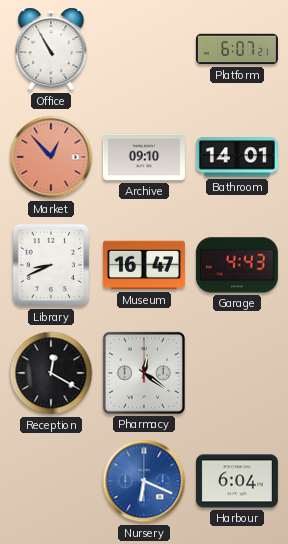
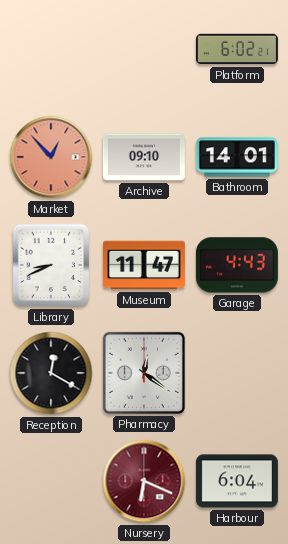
Office: 10:55 -> none
Platform: 6:07 -> 6:02
Museum: 16:47 -> 11:47
Nursery dial: blue -> burgundy
